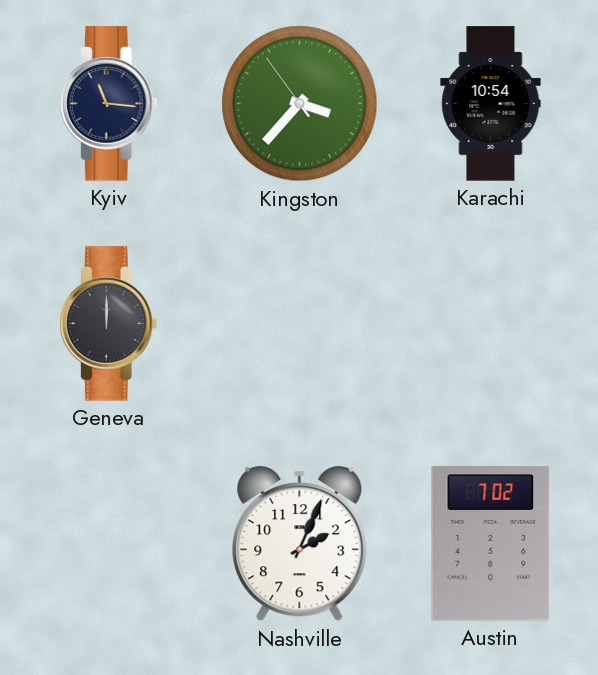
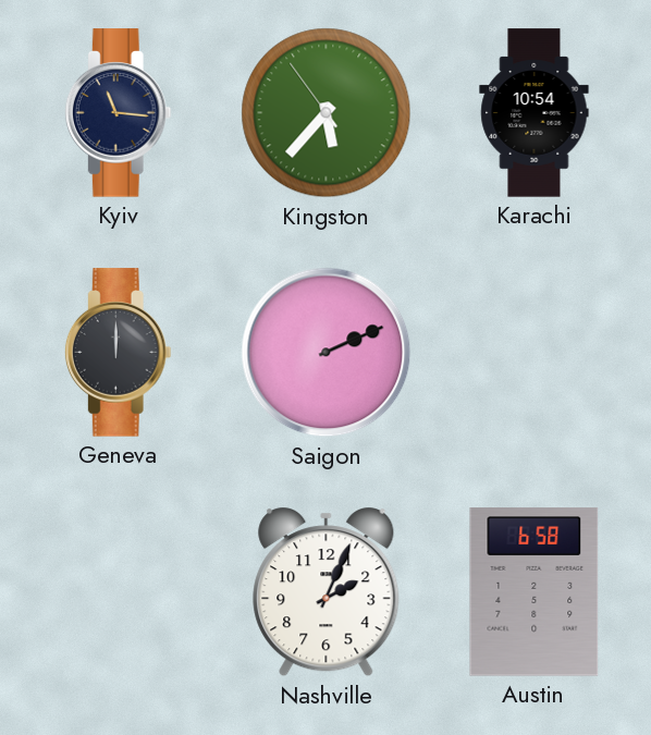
Kingston: 3:36 -> 5:36
Saigon: none -> 2:11
Austin: 7:02 -> 6:58
